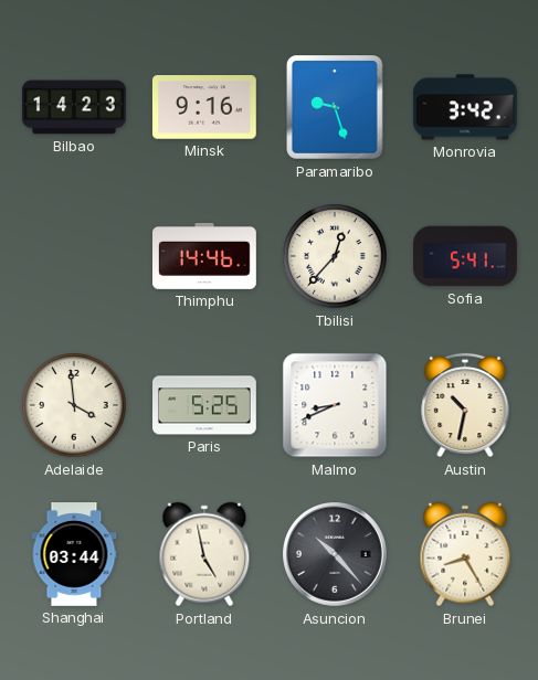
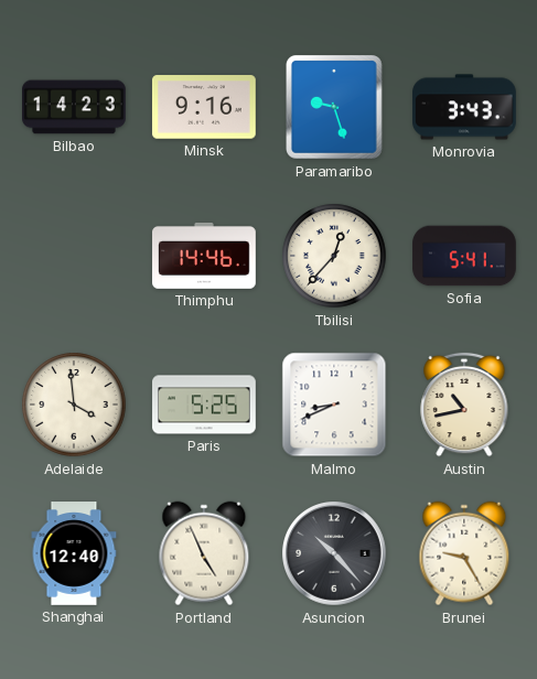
Monrovia: 3:42 -> 3:43
Austin: 10:32 -> 10:43
Shanghai: 03:44 -> 12:40
Portland: 4:58 -> 4:56
Brunei: 8:25 -> 9:25
